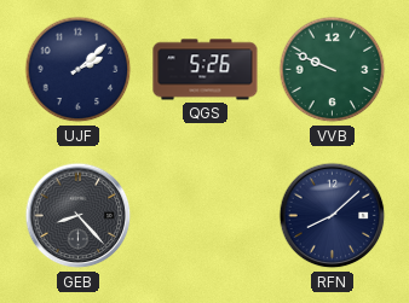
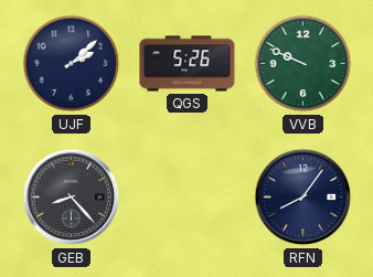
RFN: 8:08 -> 8:06
